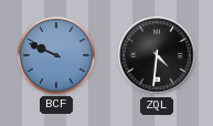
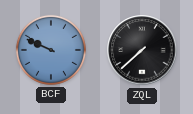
ZQL: 4:31 -> 7:38
